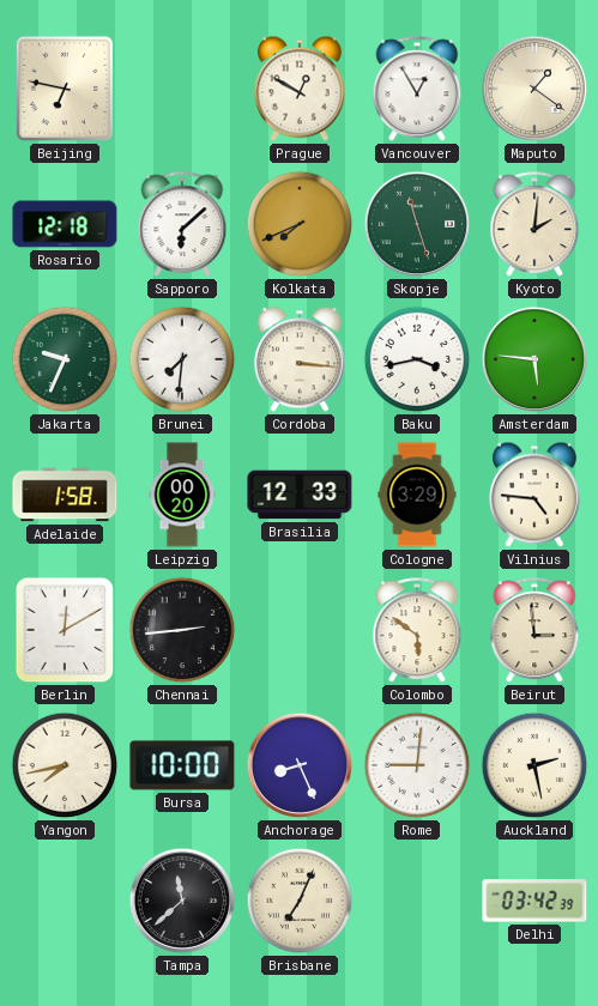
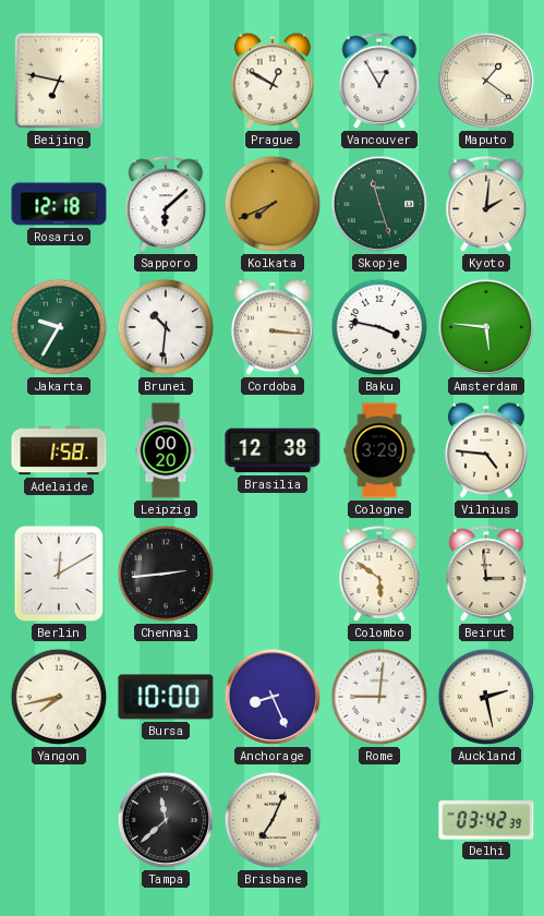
Jakarta: 9:34 -> 9:35
Brunei: 7:31 -> 10:31
Baku: 3:43 -> 3:47
Brasilia: 12:33 -> 12:38
